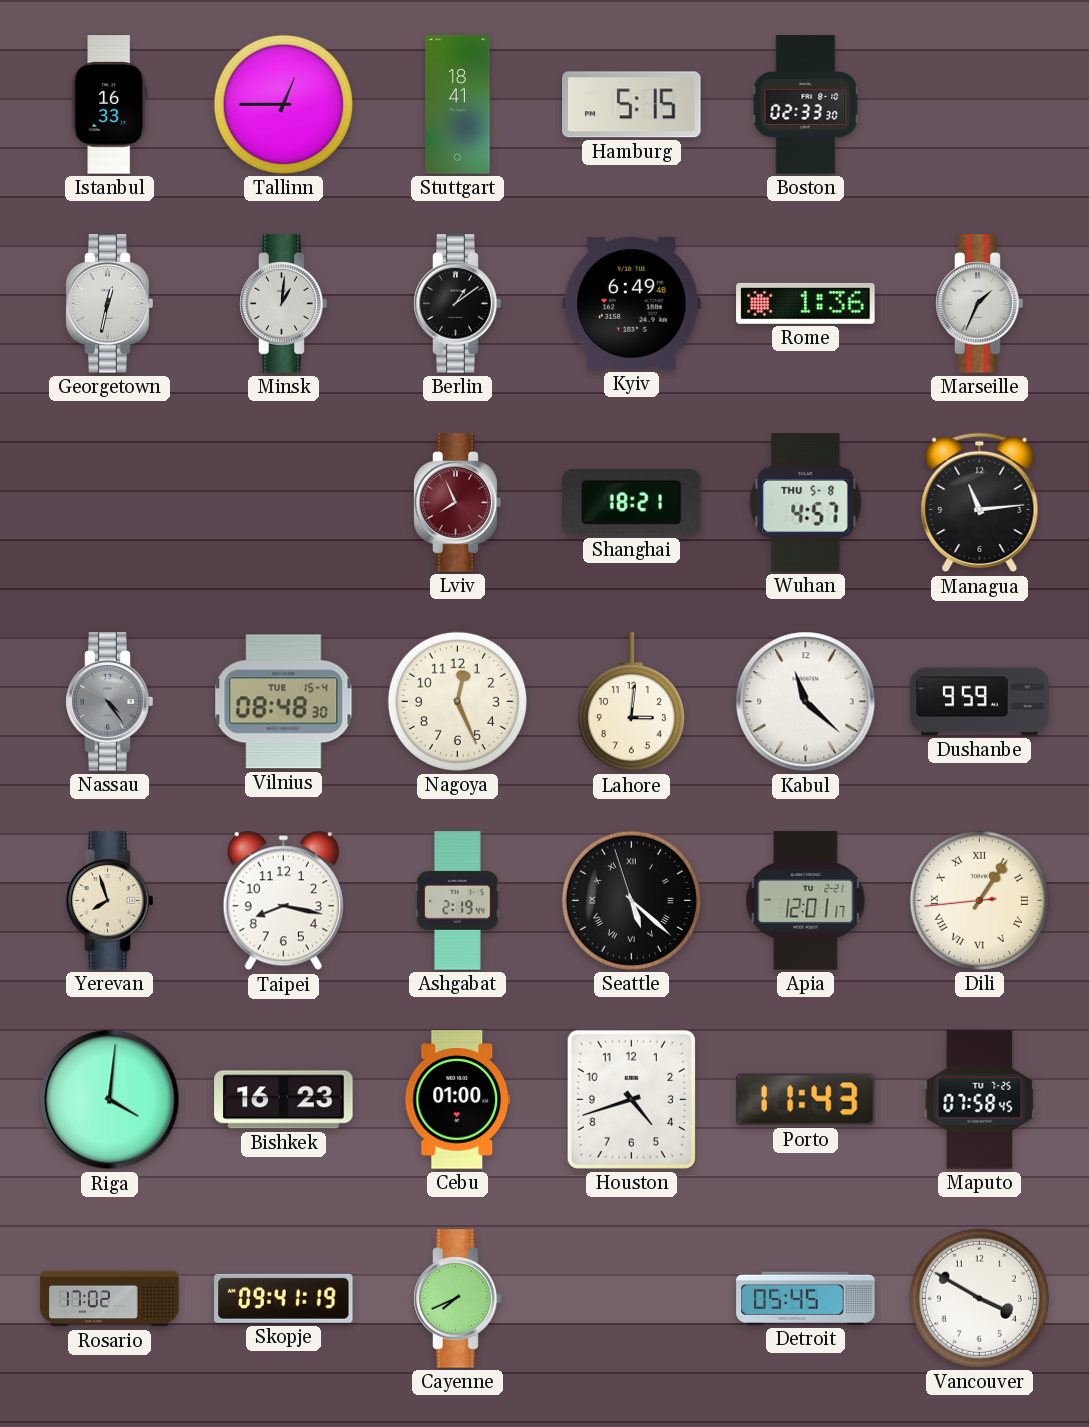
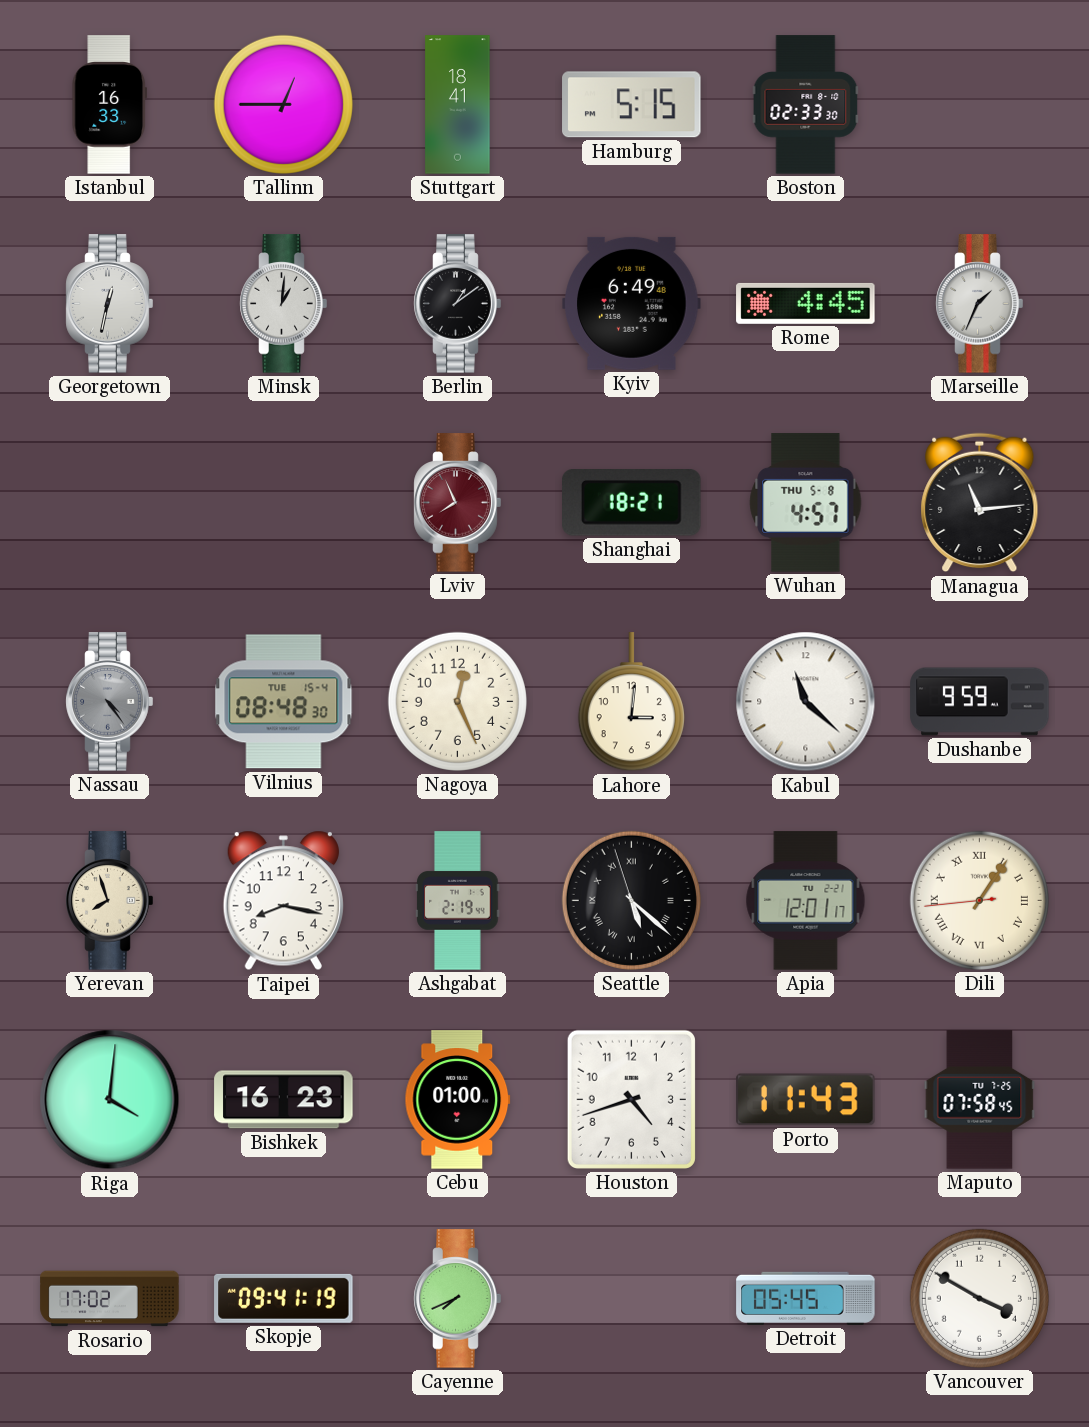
Rome: 1:36 -> 4:45
